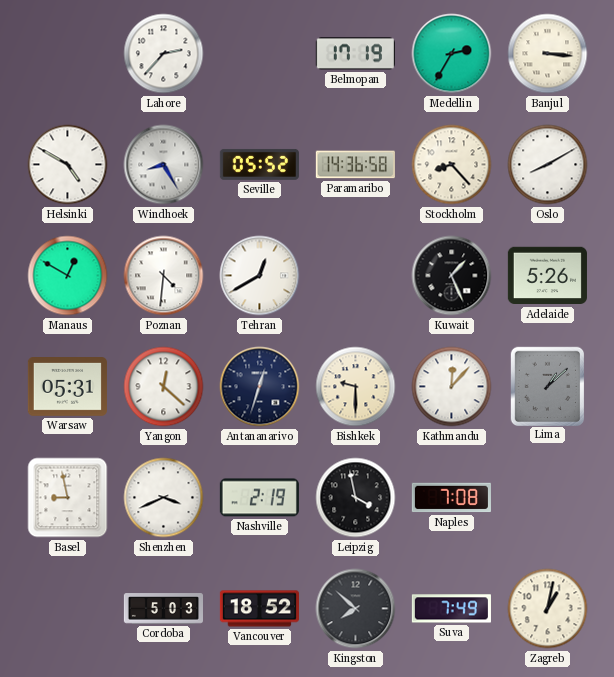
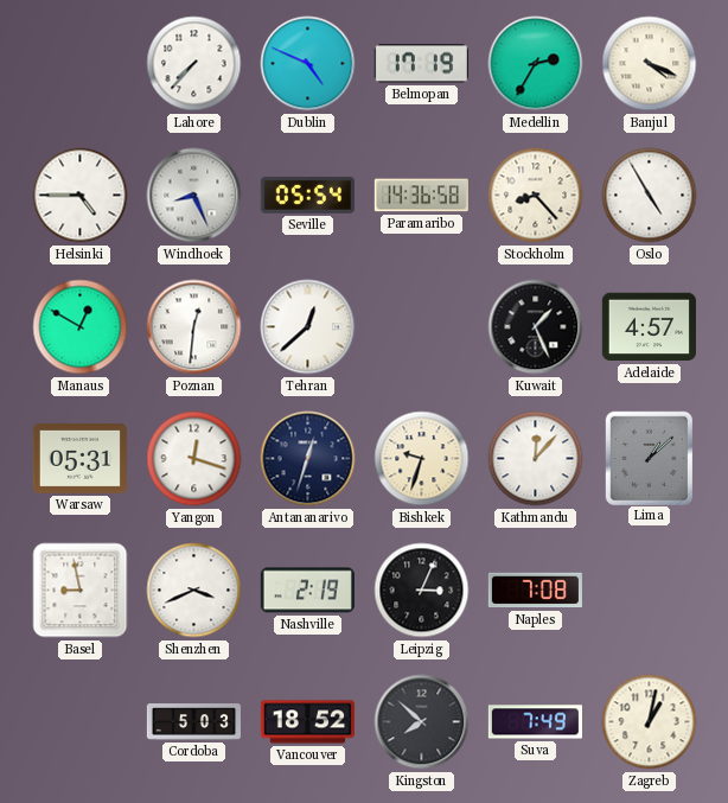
Lahore: 2:37 -> 7:37
Dublin: none -> 4:49
Banjul: 3:16 -> 4:19
Helsinki: 4:50 -> 4:45
Windhoek: 8:25 -> 8:26
Seville: 05:52 -> 05:54
Oslo: 8:10 -> 4:55
Poznan: 4:31 -> 12:31
Tehran: 12:40 -> 12:38
Adelaide: 5:26 -> 4:57
Yangon: 12:22 -> 12:18
Bishkek: 9:30 -> 9:33
Leipzig: 3:58 -> 3:04
